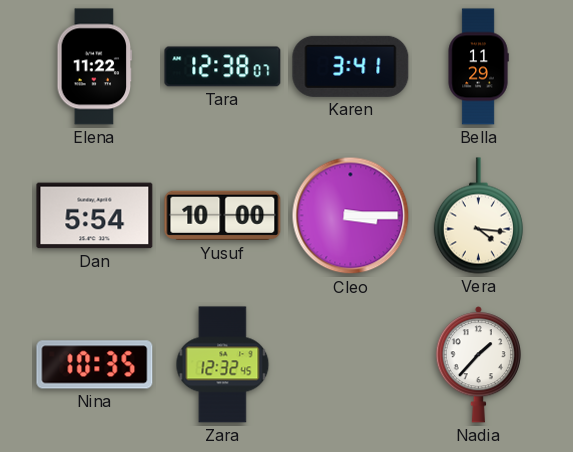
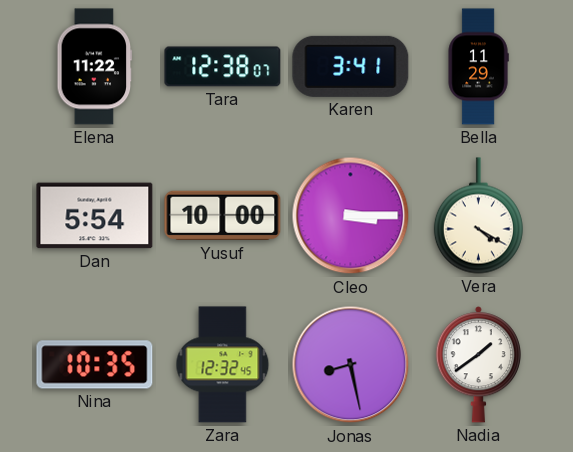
Vera: 4:16 -> 4:20
Jonas: none -> 8:28
Nadia: 1:37 -> 1:39
